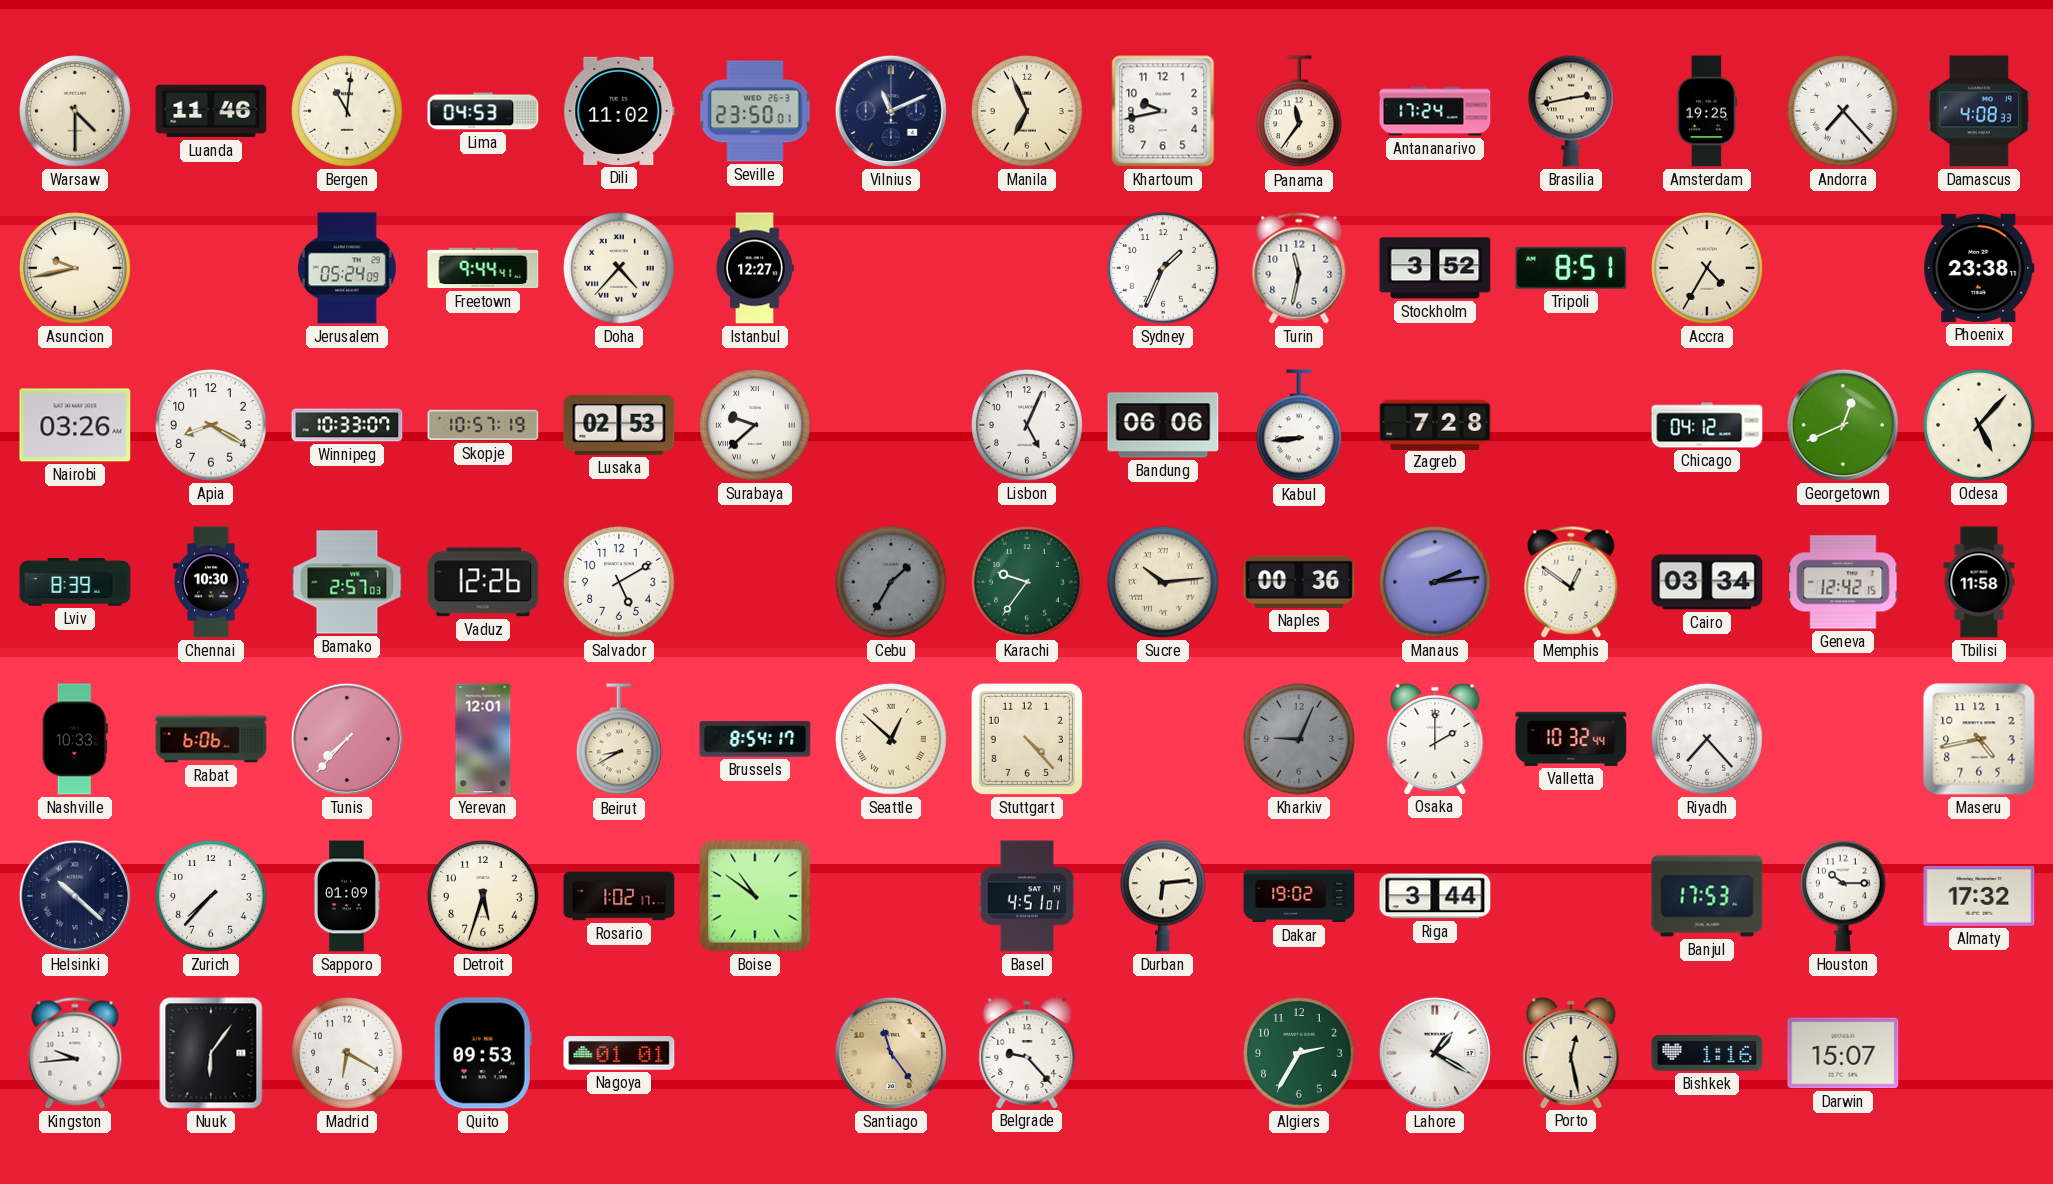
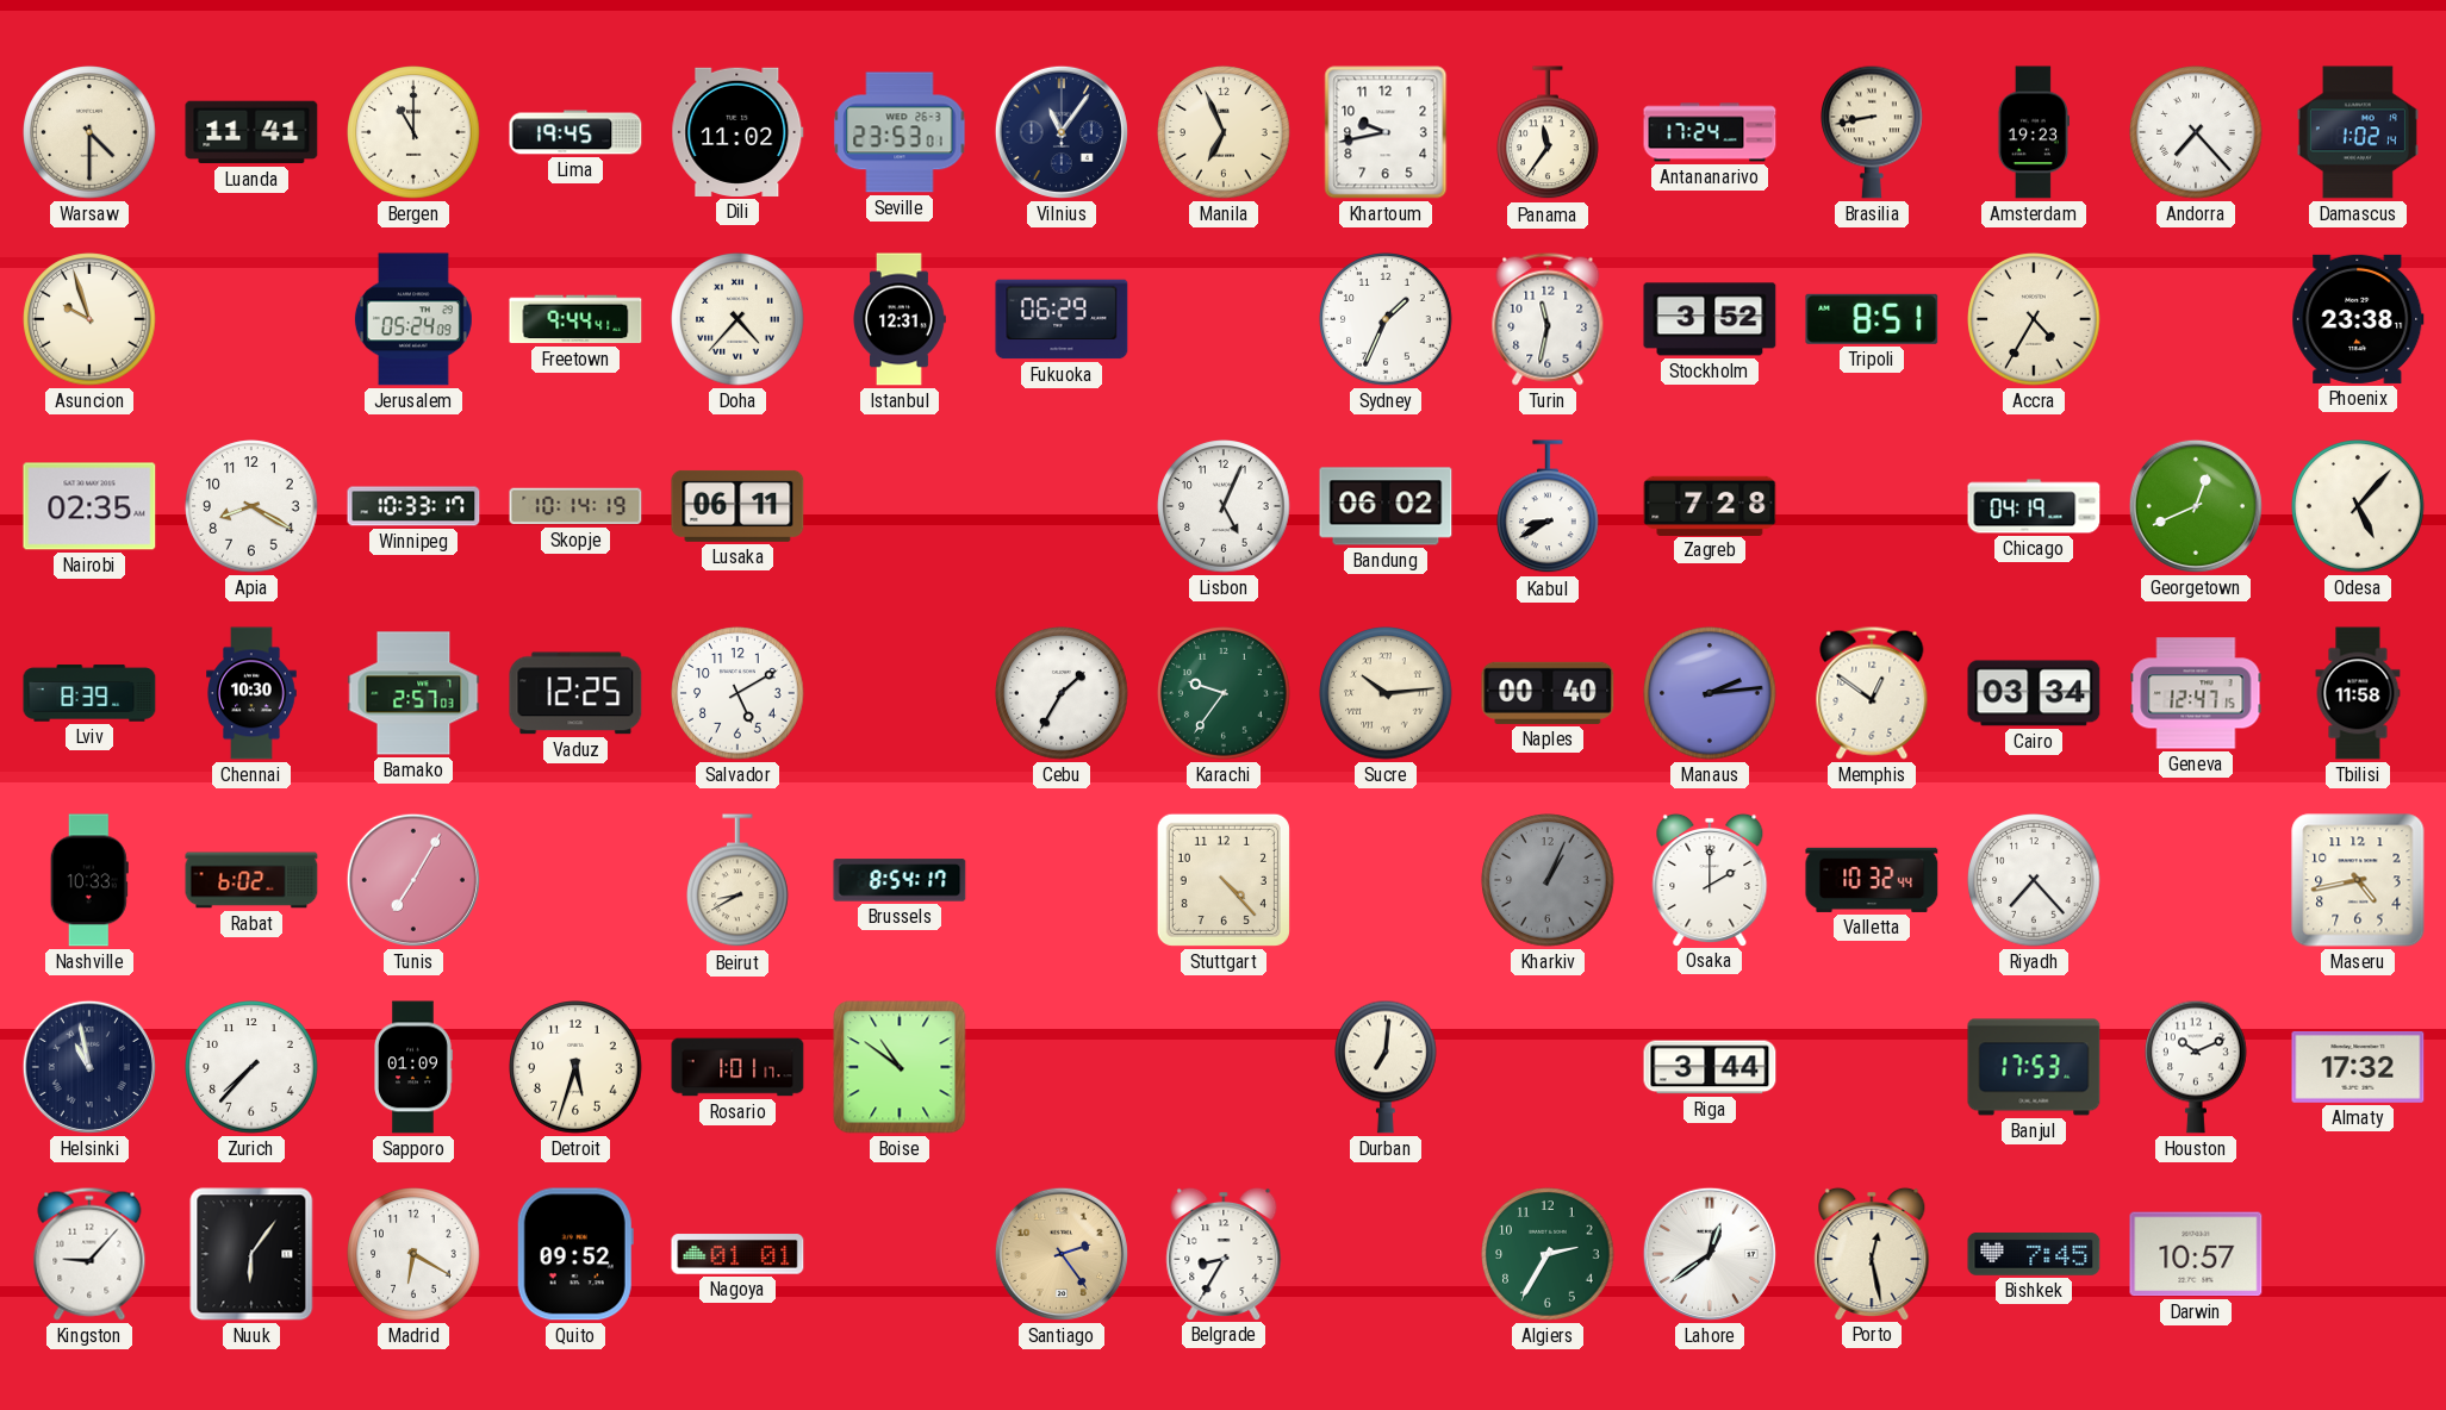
Luanda: 11:46 -> 11:41
Bergen: 11:01 -> 11:00
Lima: 04:53 -> 19:45
Seville: 23:50 -> 23:53
Vilnius: 11:11 -> 11:06
Brasilia: 2:43 -> 8:43
Amsterdam: 19:25 -> 19:23
Damascus: 4:08 -> 1:02
Asuncion: 9:43 -> 9:57
Istanbul: 12:27 -> 12:31
Fukuoka: none -> 06:29
Nairobi: 03:26 -> 02:35
Winnipeg: 10:33:07 -> 10:33:17
Skopje: 10:57 -> 10:14
Lusaka: 02:53 -> 06:11
Surabaya: 9:38 -> none
Bandung: 06:06 -> 06:02
Kabul: 8:44 -> 8:40
Chicago: 04:12 -> 04:19
Vaduz: 12:26 -> 12:25
Cebu dial: grey -> white
Naples: 00:36 -> 00:40
Geneva: 12:42 -> 12:47
Rabat: 6:06 -> 6:02
Tunis: 7:37 -> 7:05
Yerevan: 12:01 -> none
Seattle: 12:52 -> none
Kharkiv: 9:04 -> 1:04
Helsinki: 10:22 -> 10:58
Rosario: 1:02 -> 1:01
Basel: 4:51 -> none
Durban: 6:14 -> 7:01
Dakar: 19:02 -> none
Houston: 10:15 -> 10:11
Kingston: 9:44 -> 9:07
Quito: 09:53 -> 09:52
Santiago: 11:24 -> 2:24
Belgrade: 9:23 -> 8:35
Lahore: 1:20 -> 12:39
Bishkek: 1:16 -> 7:45
Darwin: 15:07 -> 10:57
